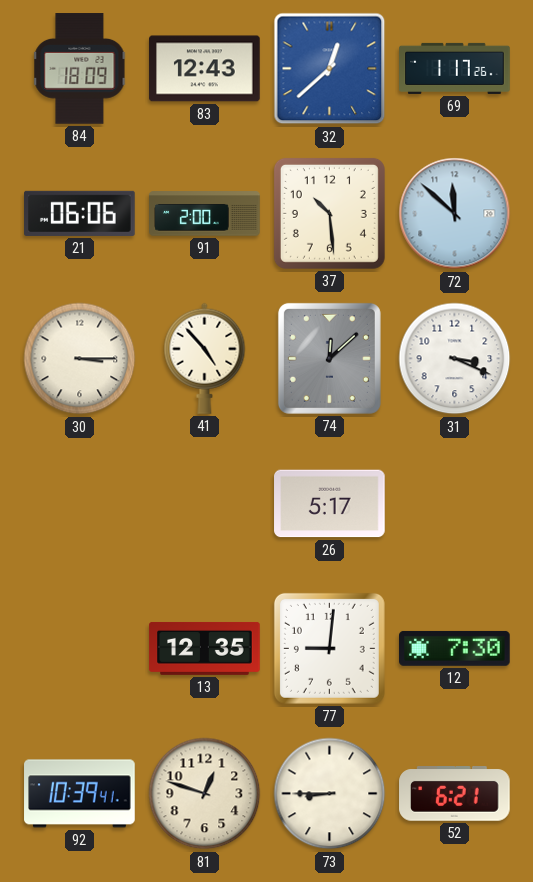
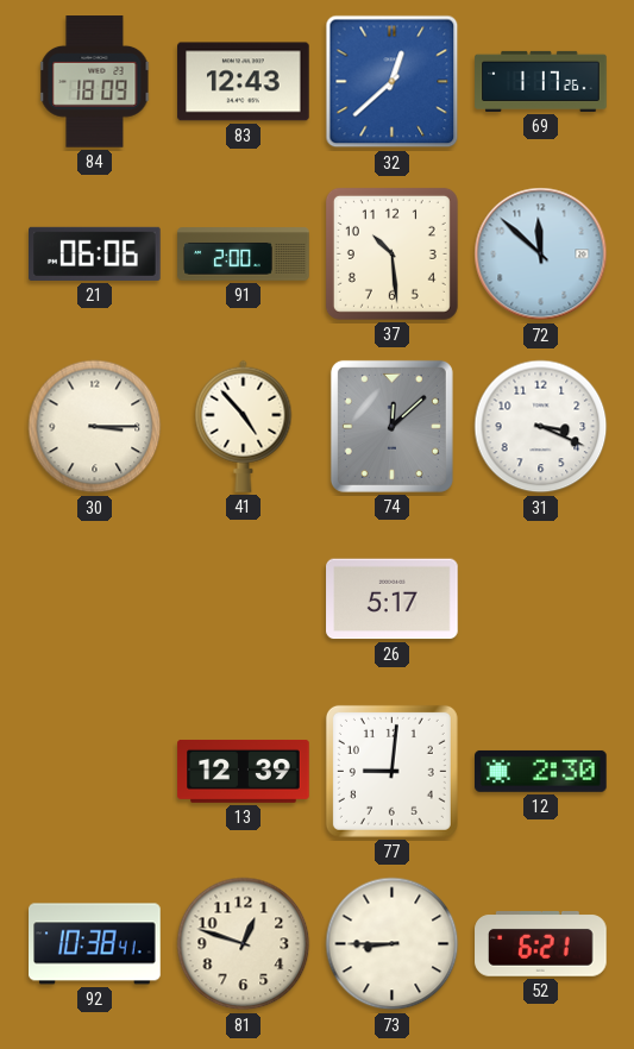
13: 12:35 -> 12:39
12: 7:30 -> 2:30
92: 10:39 -> 10:38
